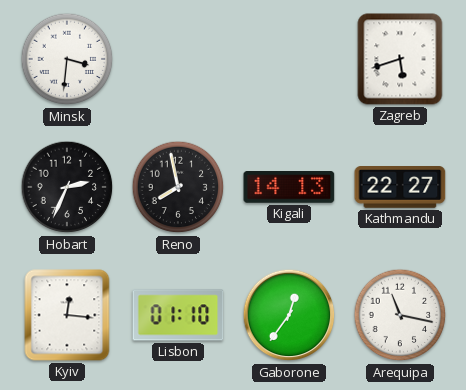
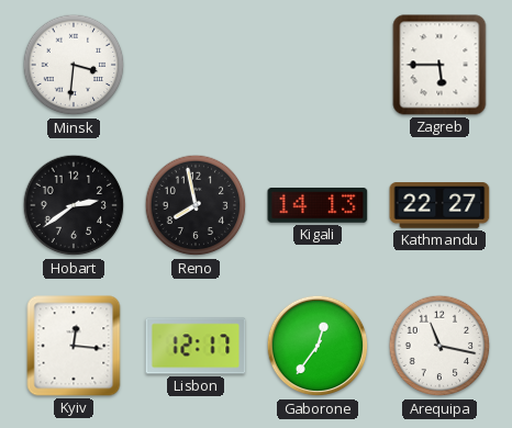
Zagreb: 5:42 -> 5:45
Hobart: 2:34 -> 2:39
Lisbon: 01:10 -> 12:17
